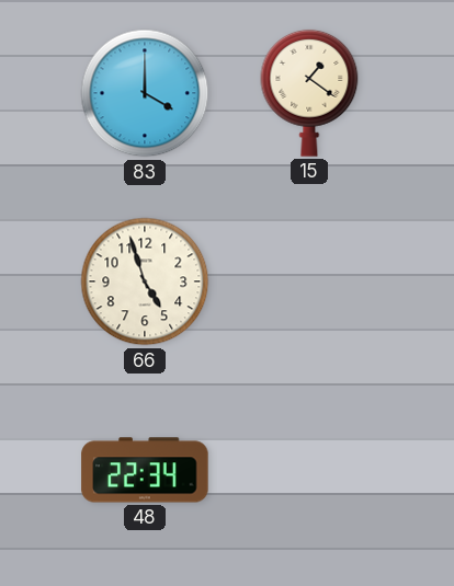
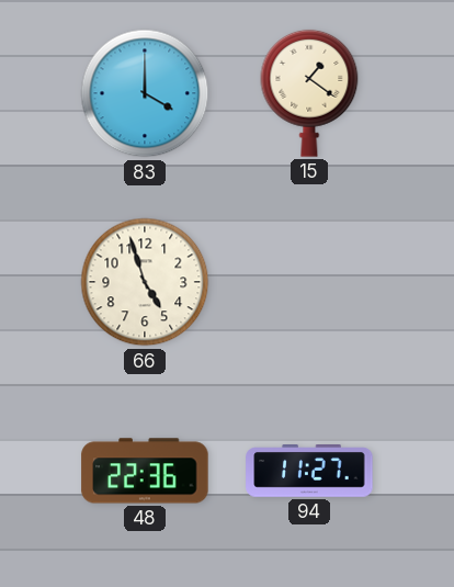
48: 22:34 -> 22:36
94: none -> 11:27
